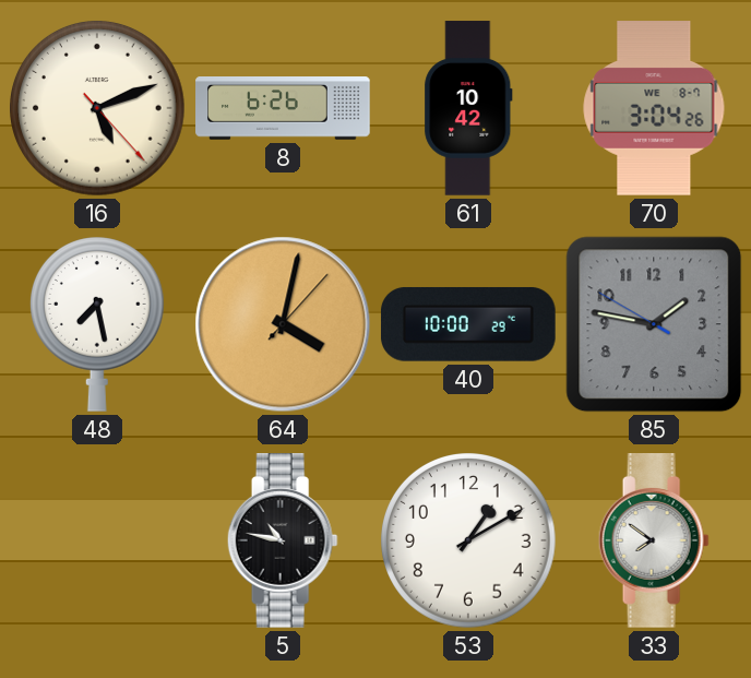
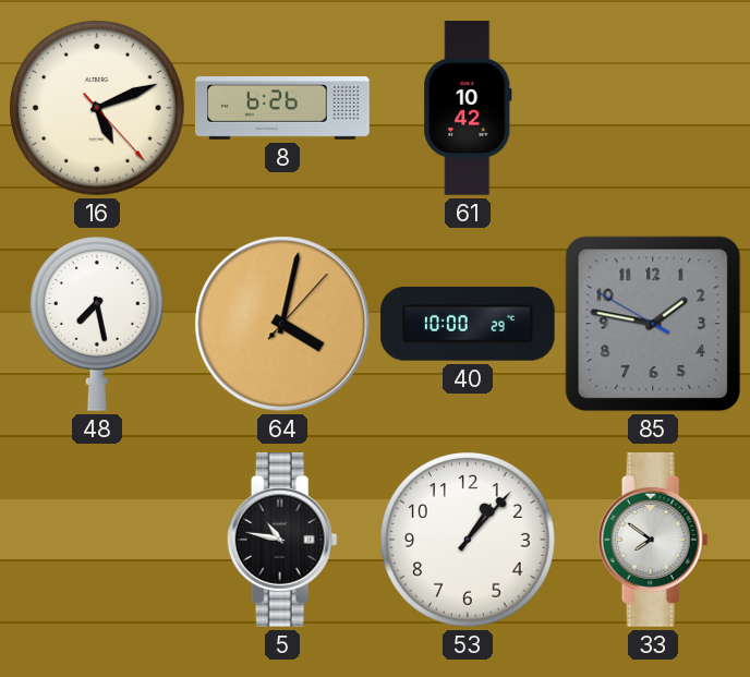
70: 3:04 -> none
53: 1:10 -> 1:07
